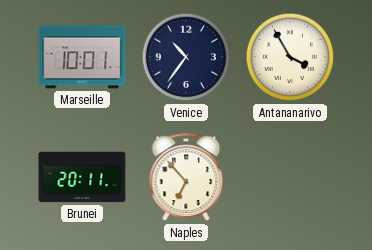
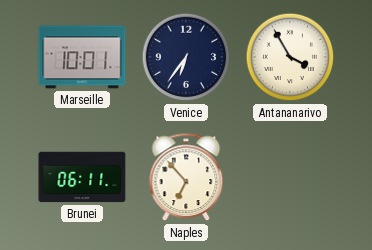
Venice: 10:36 -> 6:36
Brunei: 20:11 -> 06:11
